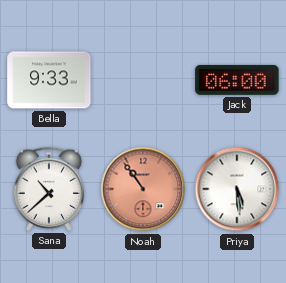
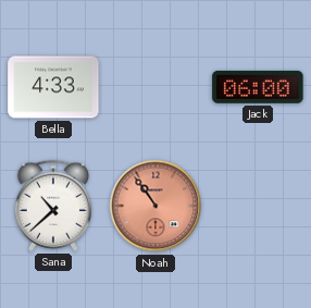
Bella: 9:33 -> 4:33
Priya: 5:29 -> none
